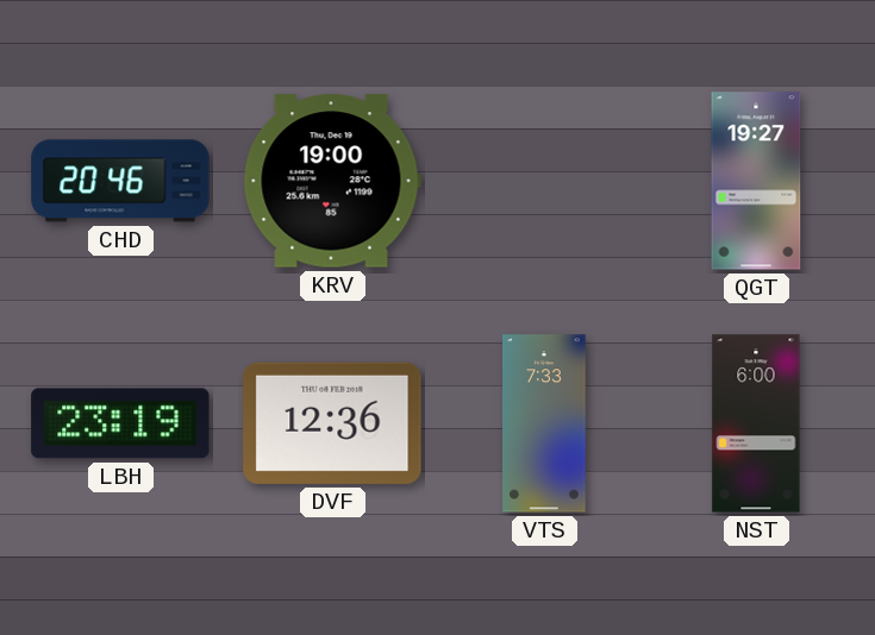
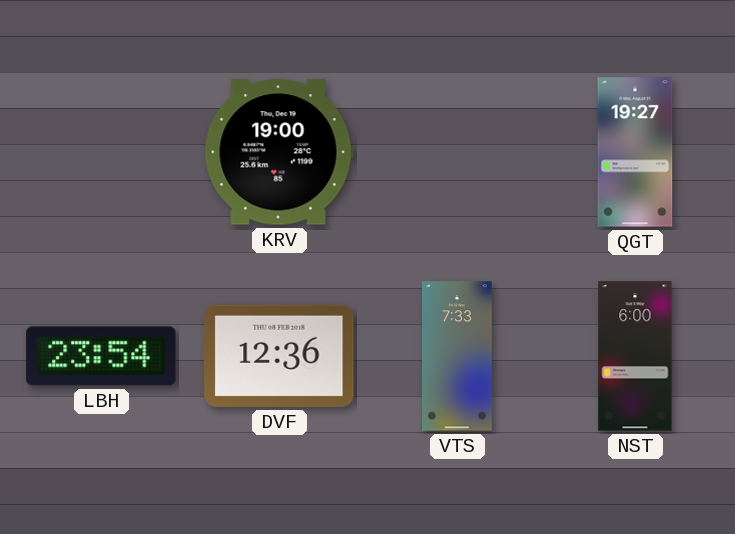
CHD: 20:46 -> none
LBH: 23:19 -> 23:54
